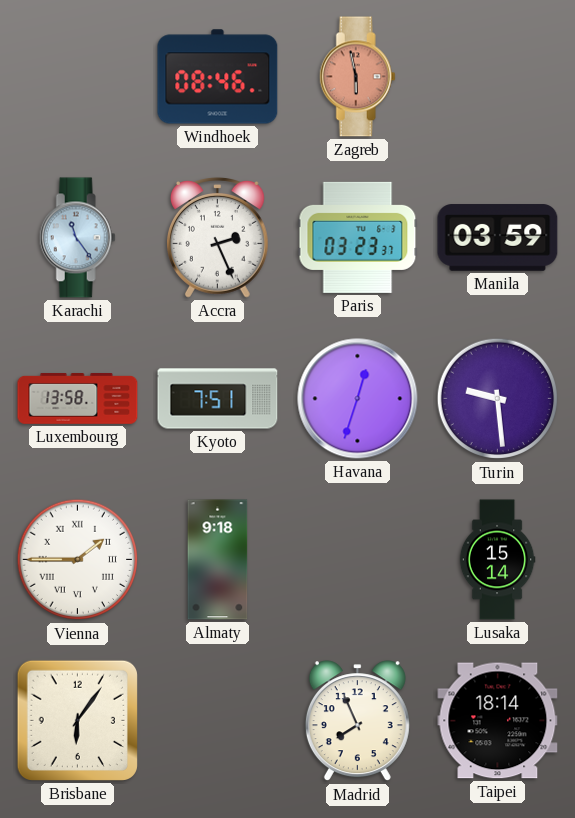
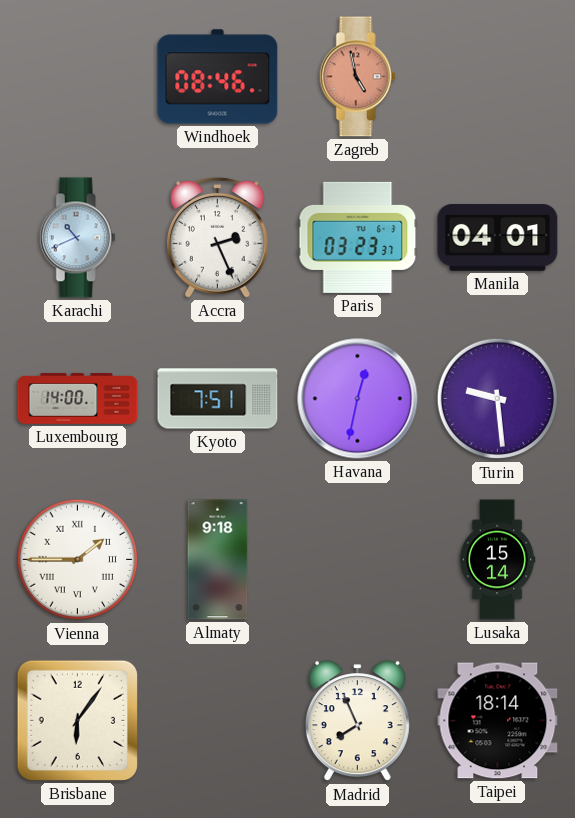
Zagreb: 5:58 -> 4:58
Karachi: 11:24 -> 10:41
Manila: 03:59 -> 04:01
Luxembourg: 13:58 -> 14:00
Havana: 12:33 -> 12:32
